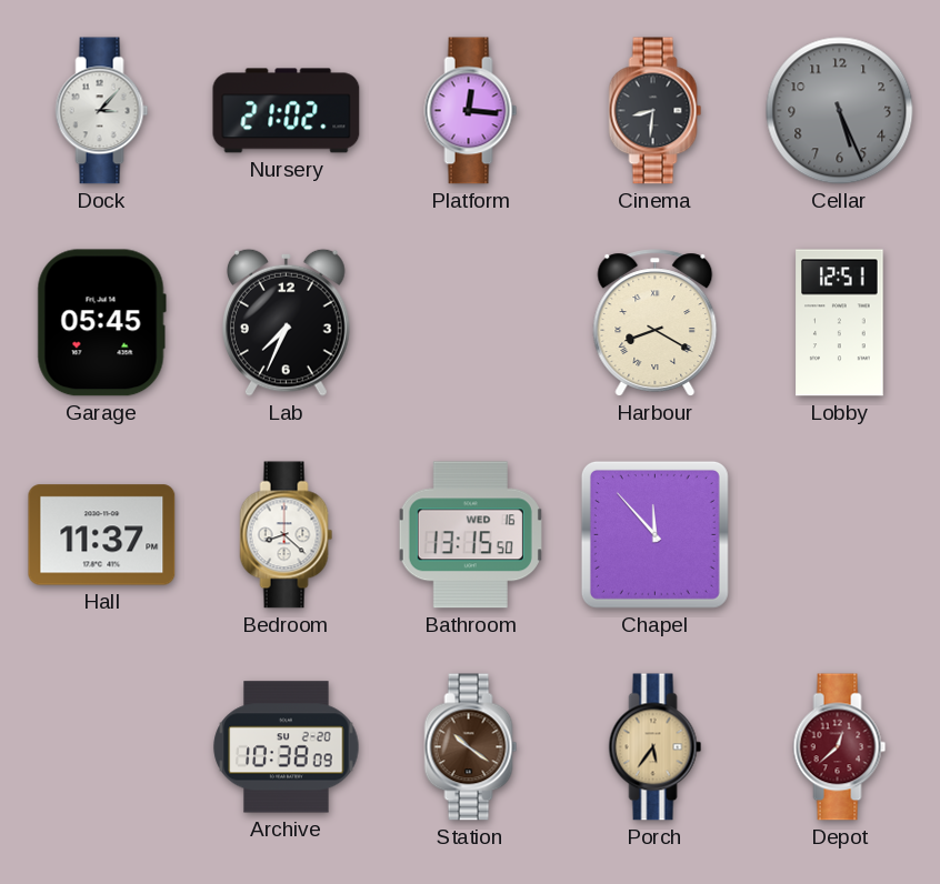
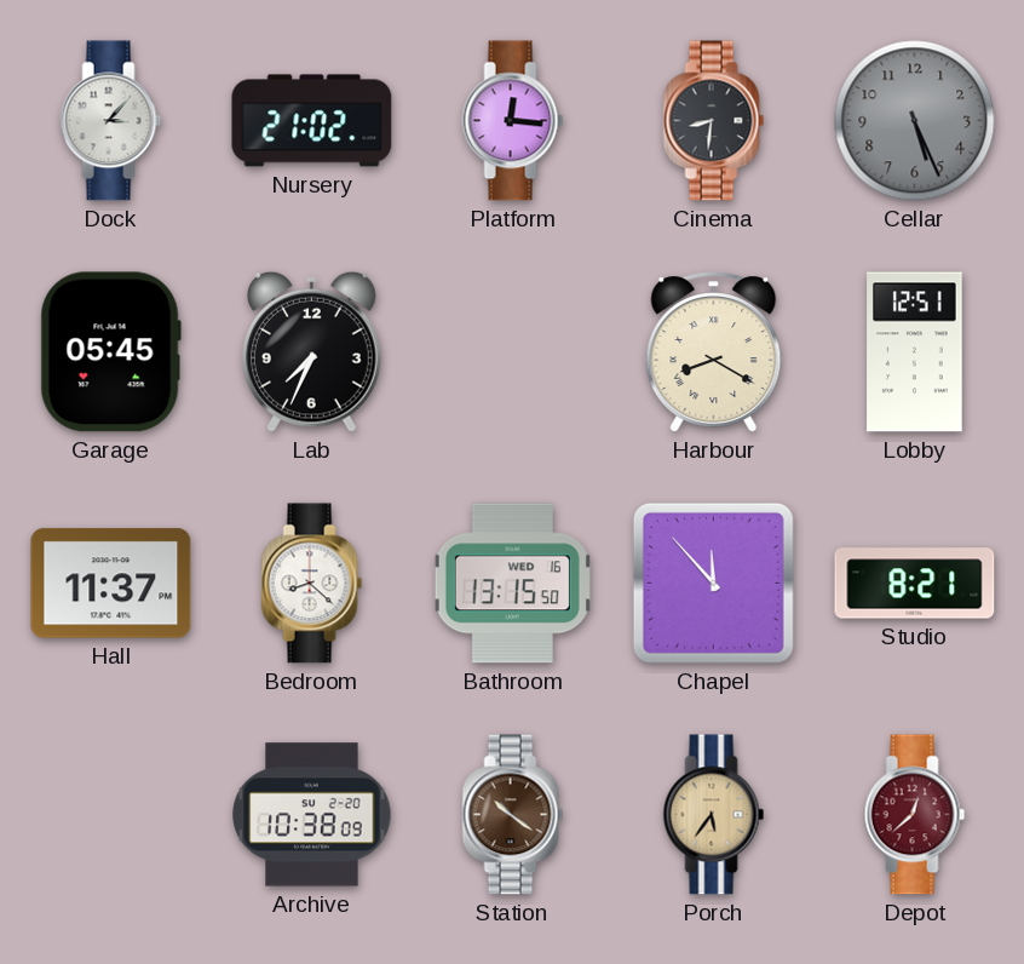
Studio: none -> 8:21
